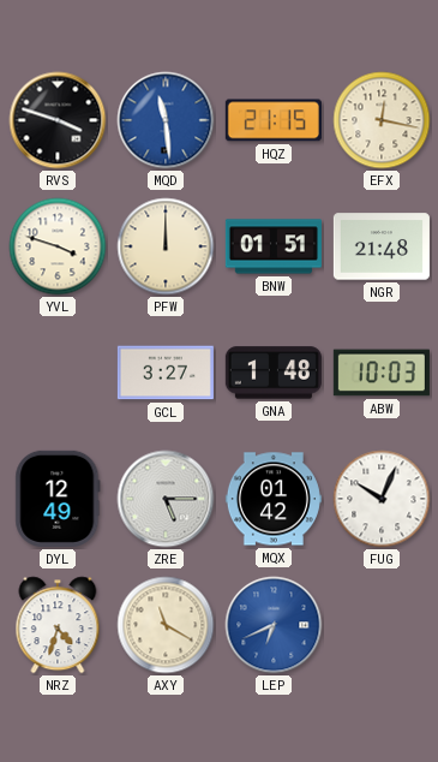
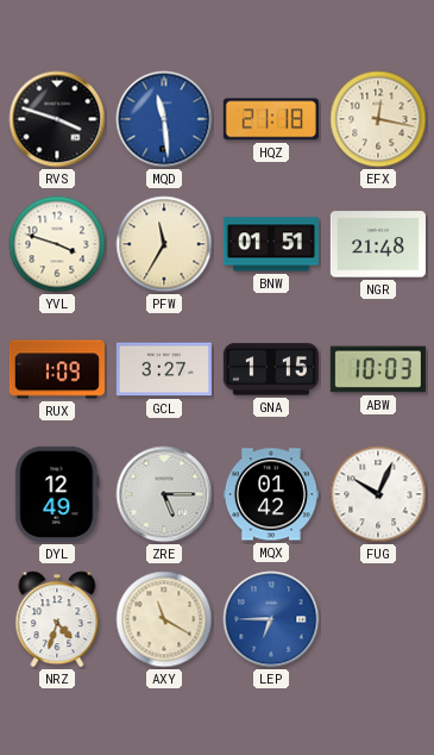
HQZ: 21:15 -> 21:18
PFW: 12:00 -> 11:35
RUX: none -> 1:09
GNA: 1:48 -> 1:15
LEP: 6:41 -> 6:45
